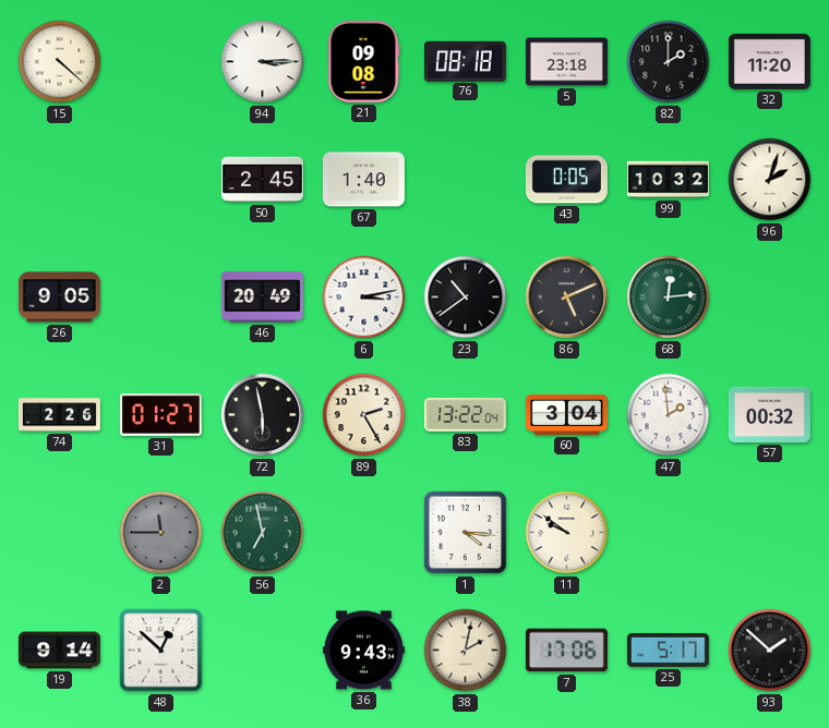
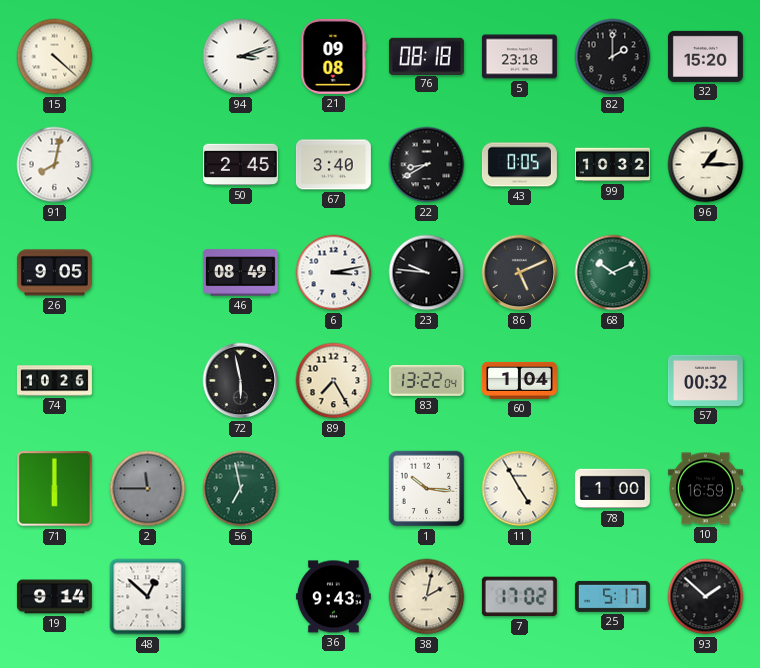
94: 3:15 -> 3:12
32: 11:20 -> 15:20
91: none -> 8:02
67: 1:40 -> 3:40
22: none -> 8:40
96: 2:03 -> 1:15
46: 20:49 -> 08:49
23: 10:39 -> 9:46
68: 12:14 -> 10:11
74: 2:26 -> 10:26
31: 01:27 -> none
89: 2:25 -> 7:25
60: 3:04 -> 1:04
47: 1:59 -> none
71: none -> 6:00
1: 4:16 -> 10:16
11: 9:51 -> 4:55
78: none -> 1:00
10: none -> 16:59
7: 17:06 -> 17:02
